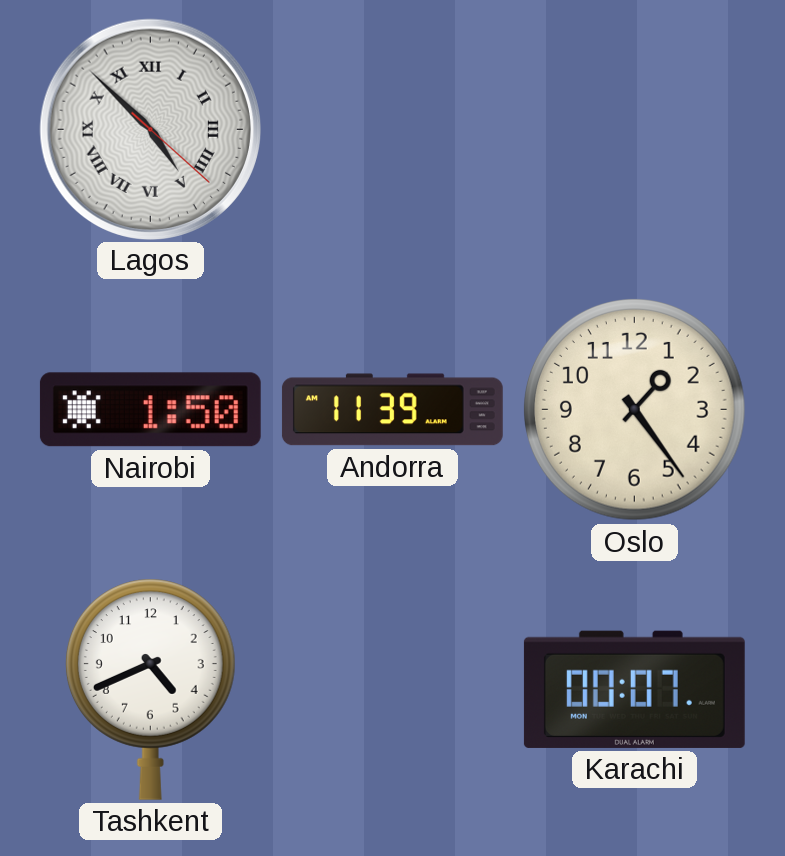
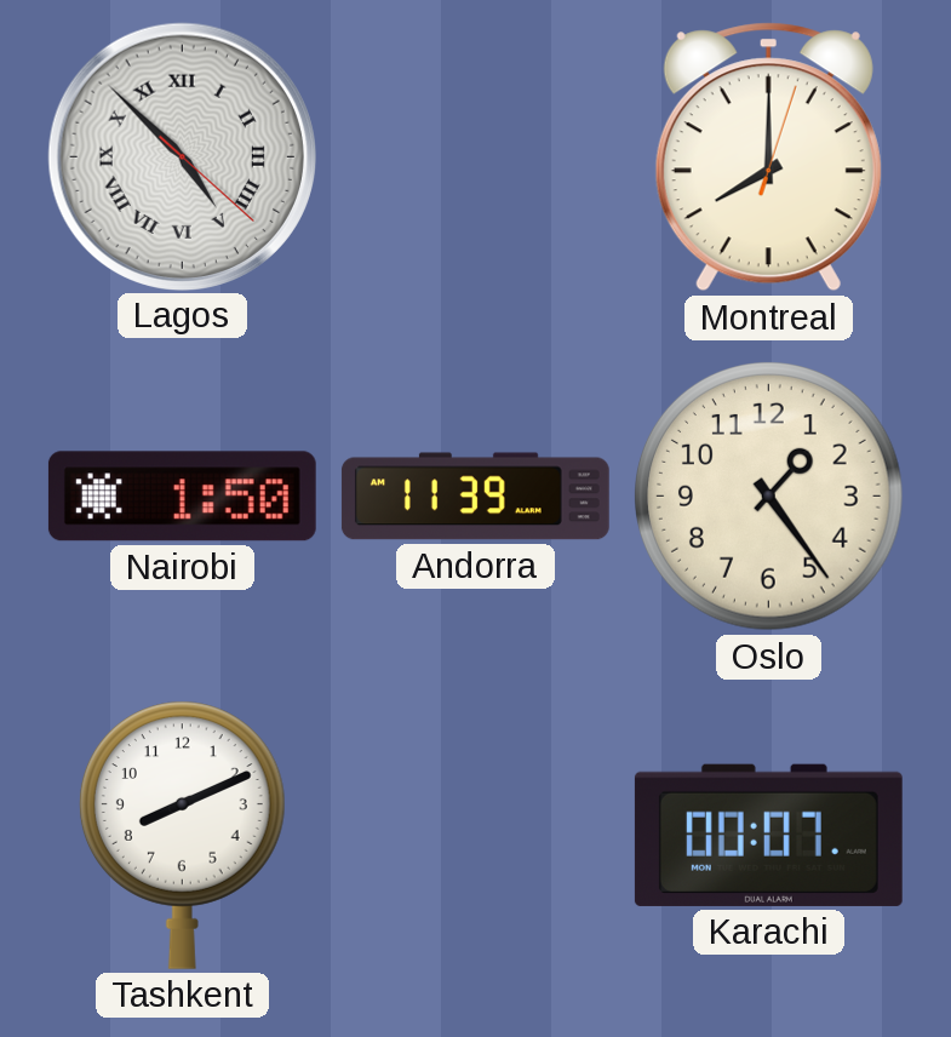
Montreal: none -> 8:00
Tashkent: 4:41 -> 8:11
